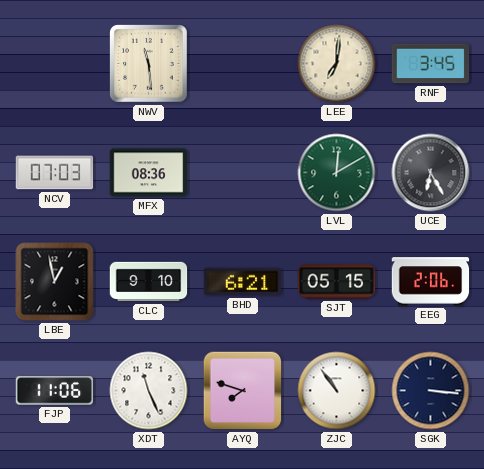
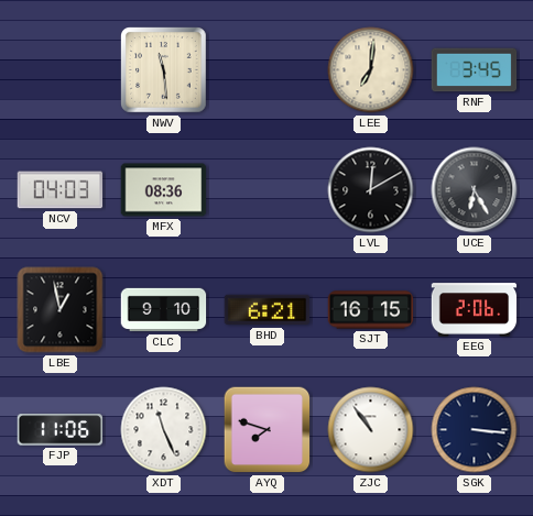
NCV: 07:03 -> 04:03
LVL dial: green -> black
SJT: 05:15 -> 16:15
